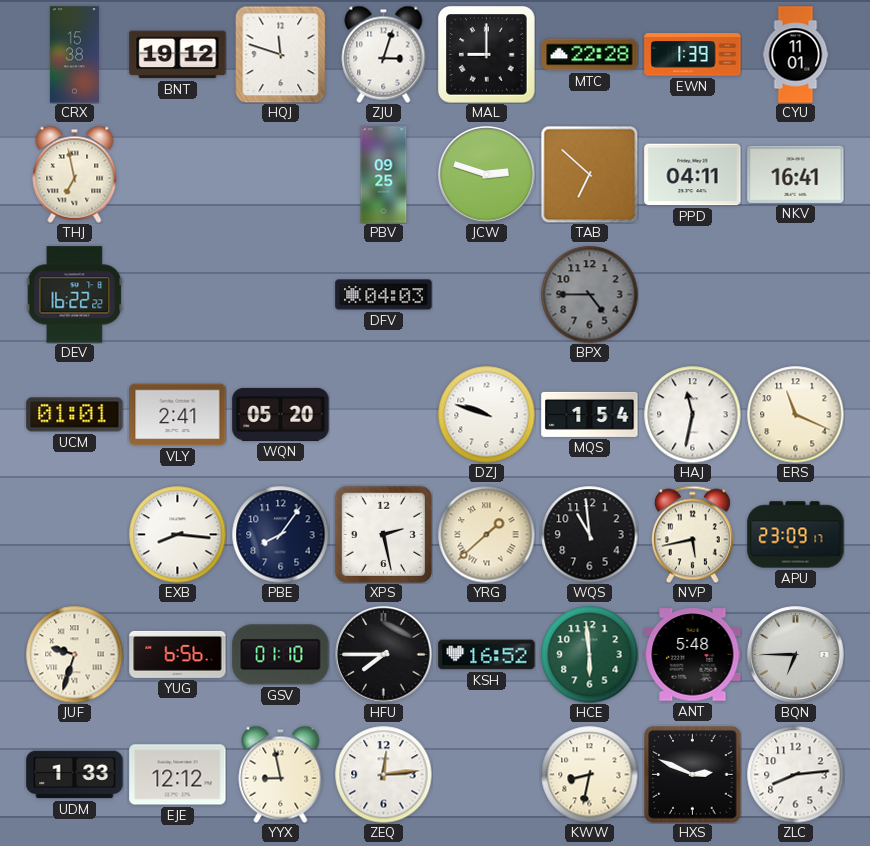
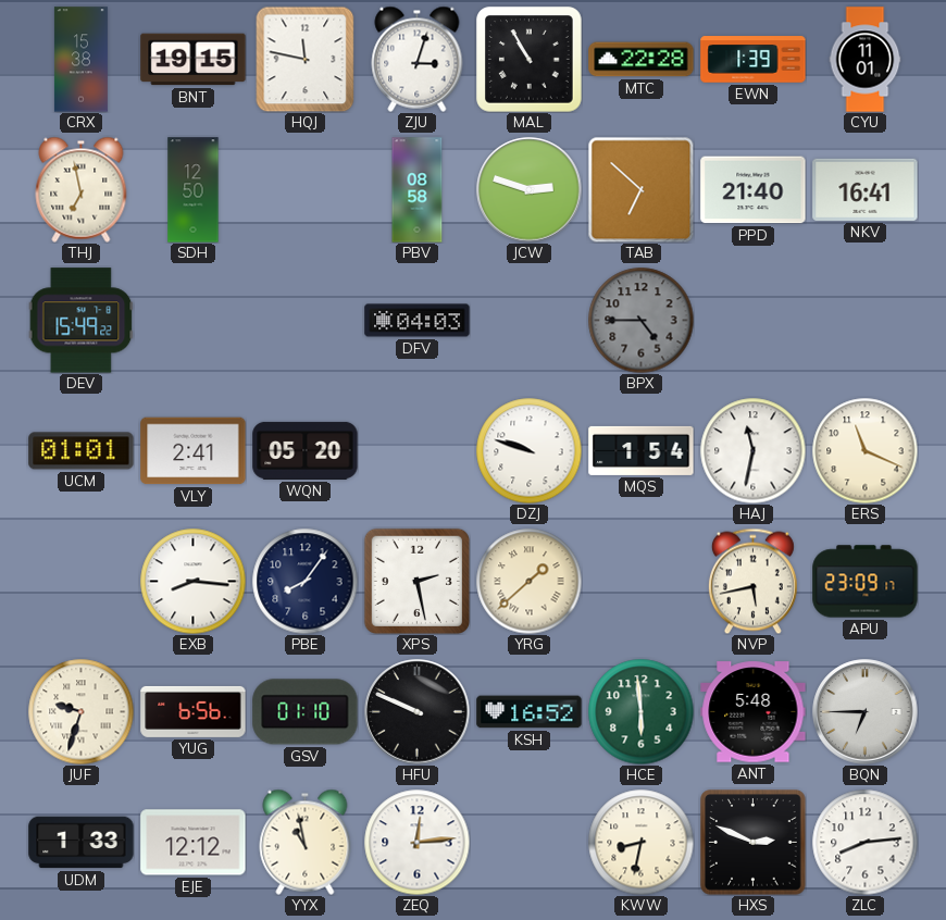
BNT: 19:12 -> 19:15
HQJ: 11:48 -> 11:47
MAL: 9:00 -> 10:55
SDH: none -> 12:50
PBV: 09:25 -> 08:58
PPD: 04:11 -> 21:40
DEV: 16:22 -> 15:49
WQS: 10:59 -> none
HFU: 7:45 -> 9:49
YYX: 8:58 -> 10:58
